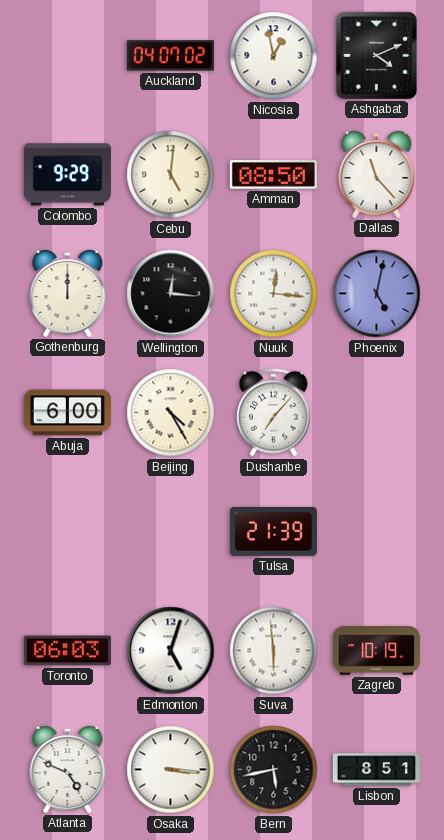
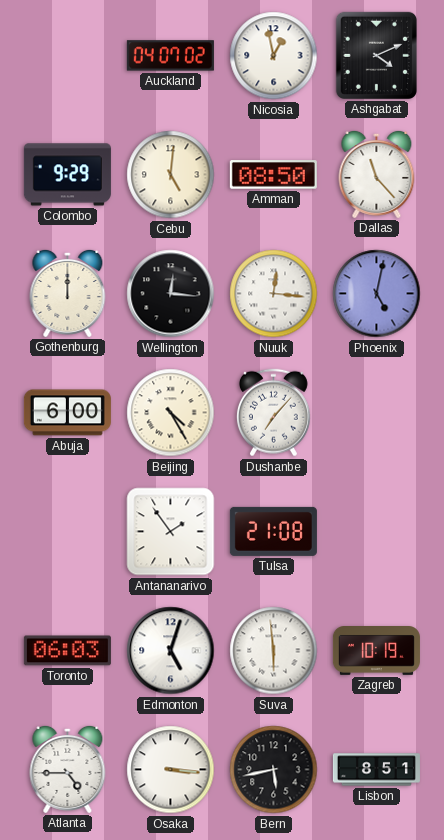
Antananarivo: none -> 1:54
Tulsa: 21:39 -> 21:08
Atlanta: 4:49 -> 4:45
